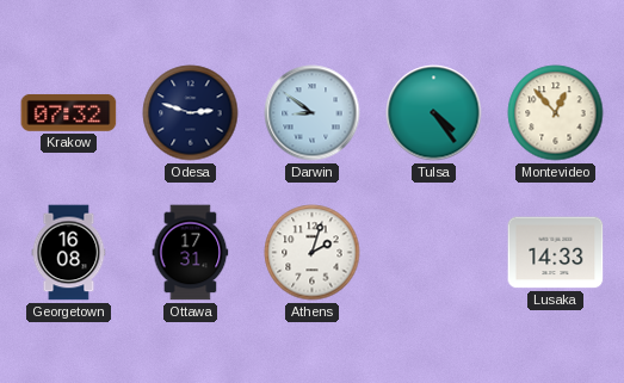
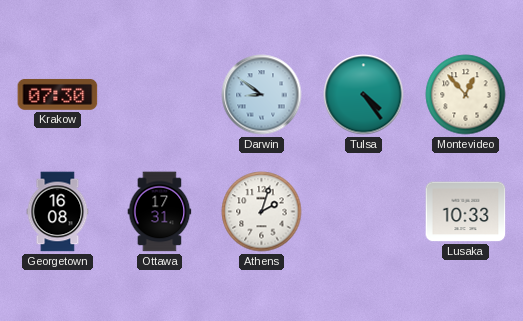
Krakow: 07:32 -> 07:30
Odesa: 2:48 -> none
Lusaka: 14:33 -> 10:33
